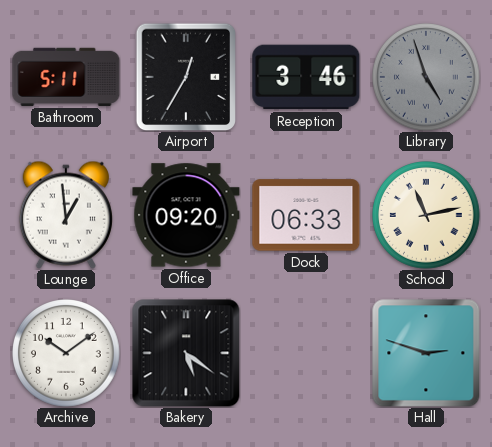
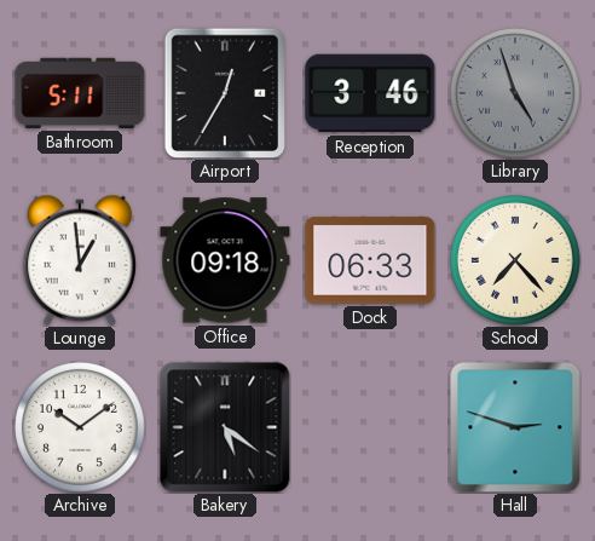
Office: 09:20 -> 09:18
School: 11:13 -> 7:23
